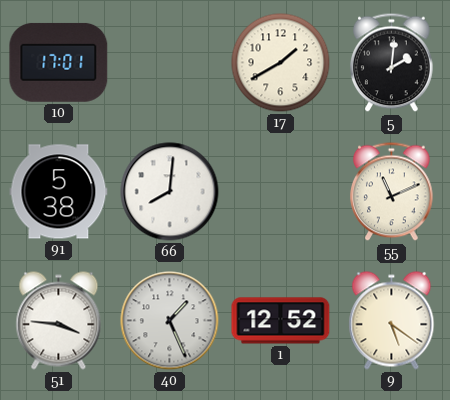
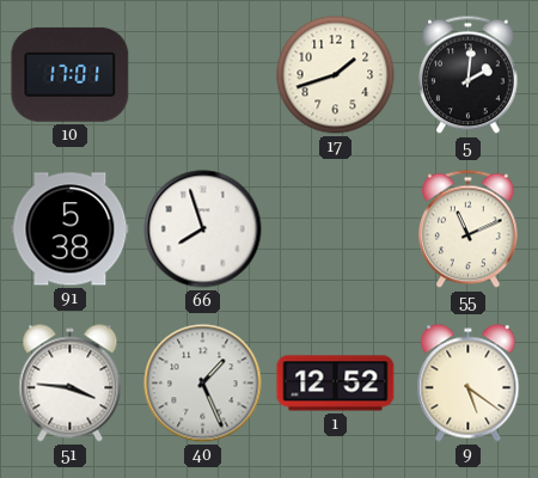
17: 1:40 -> 1:42
66: 8:01 -> 7:57
